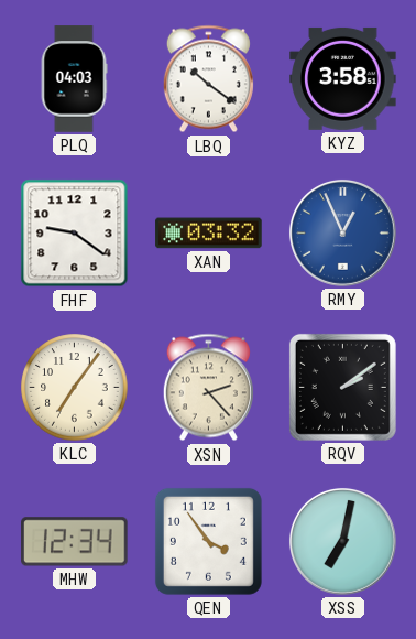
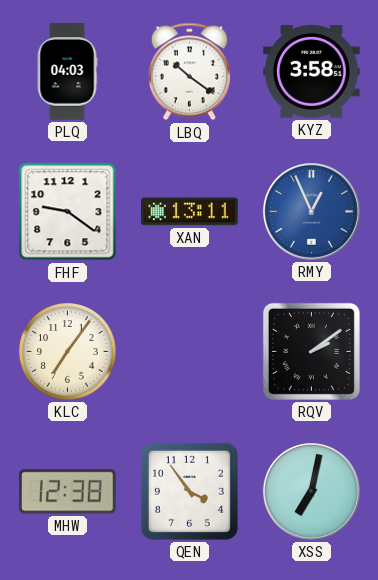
XAN: 03:32 -> 13:11
XSN: 2:23 -> none
MHW: 12:34 -> 12:38
